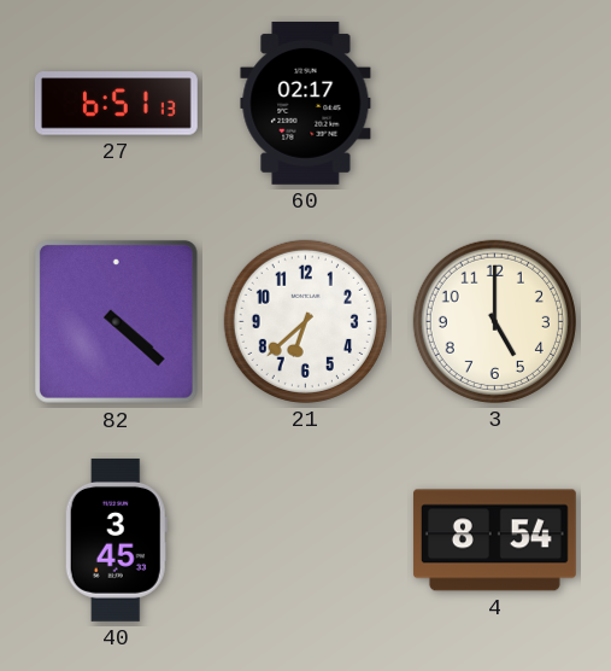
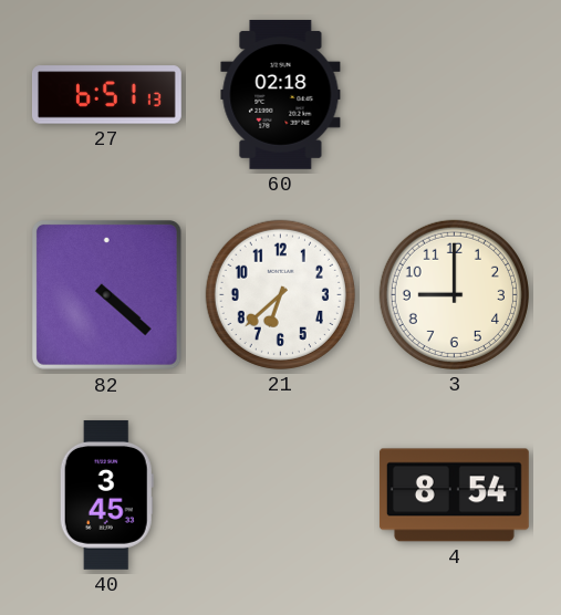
60: 02:17 -> 02:18
3: 5:00 -> 9:00
